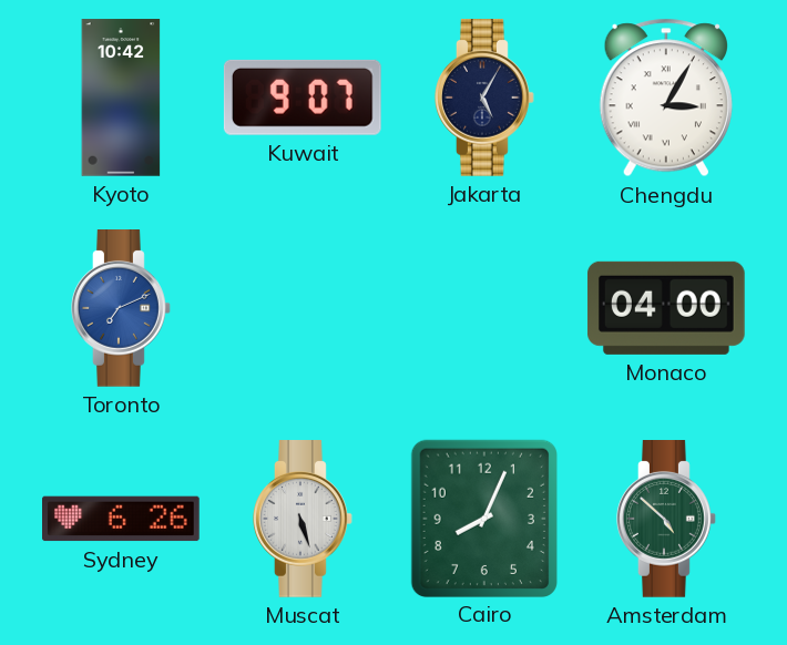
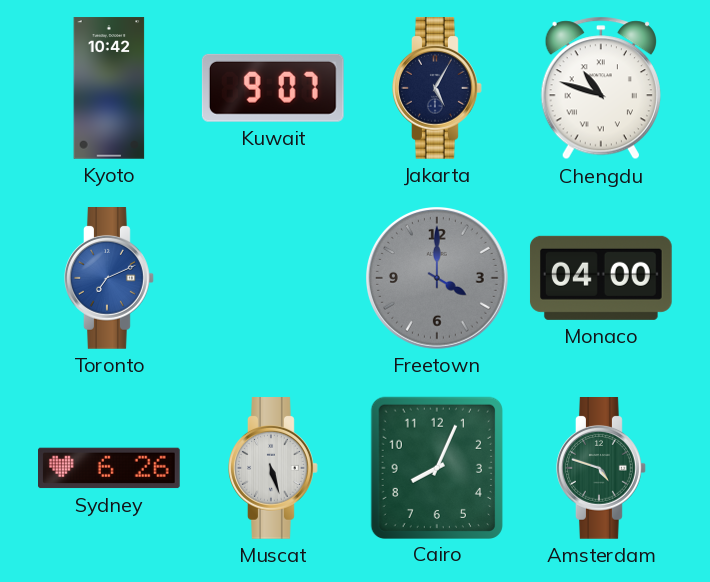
Chengdu: 3:05 -> 10:48
Freetown: none -> 4:00
Amsterdam: 4:52 -> 4:48
